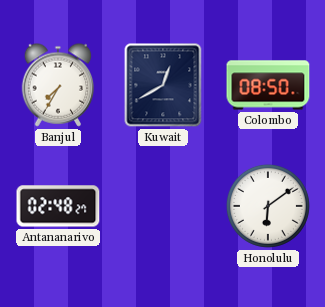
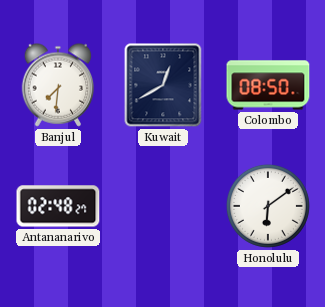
Banjul: 7:35 -> 7:31
